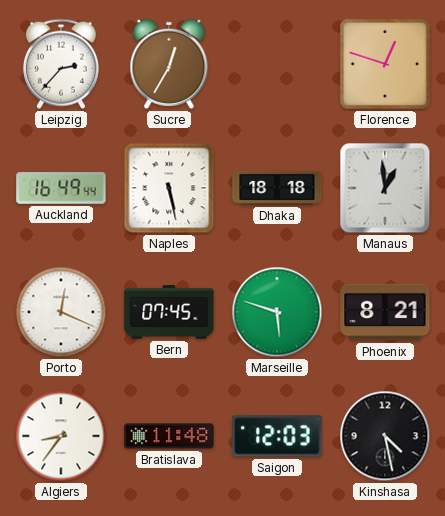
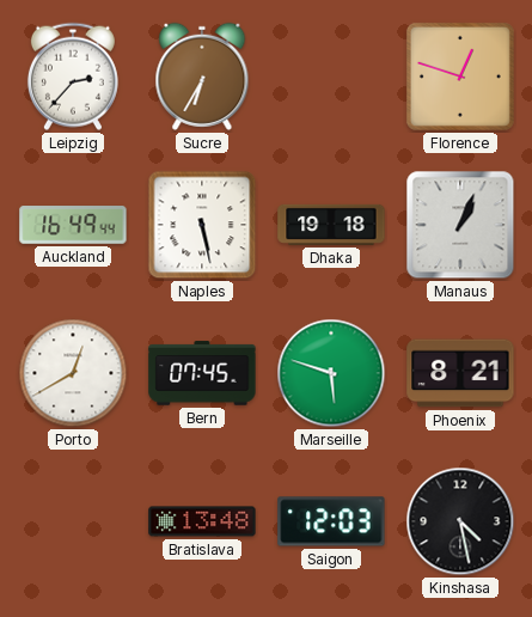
Sucre: 12:35 -> 6:35
Dhaka: 18:18 -> 19:18
Manaus: 12:59 -> 1:04
Porto: 12:19 -> 12:40
Algiers: 8:36 -> none
Bratislava: 11:48 -> 13:48
